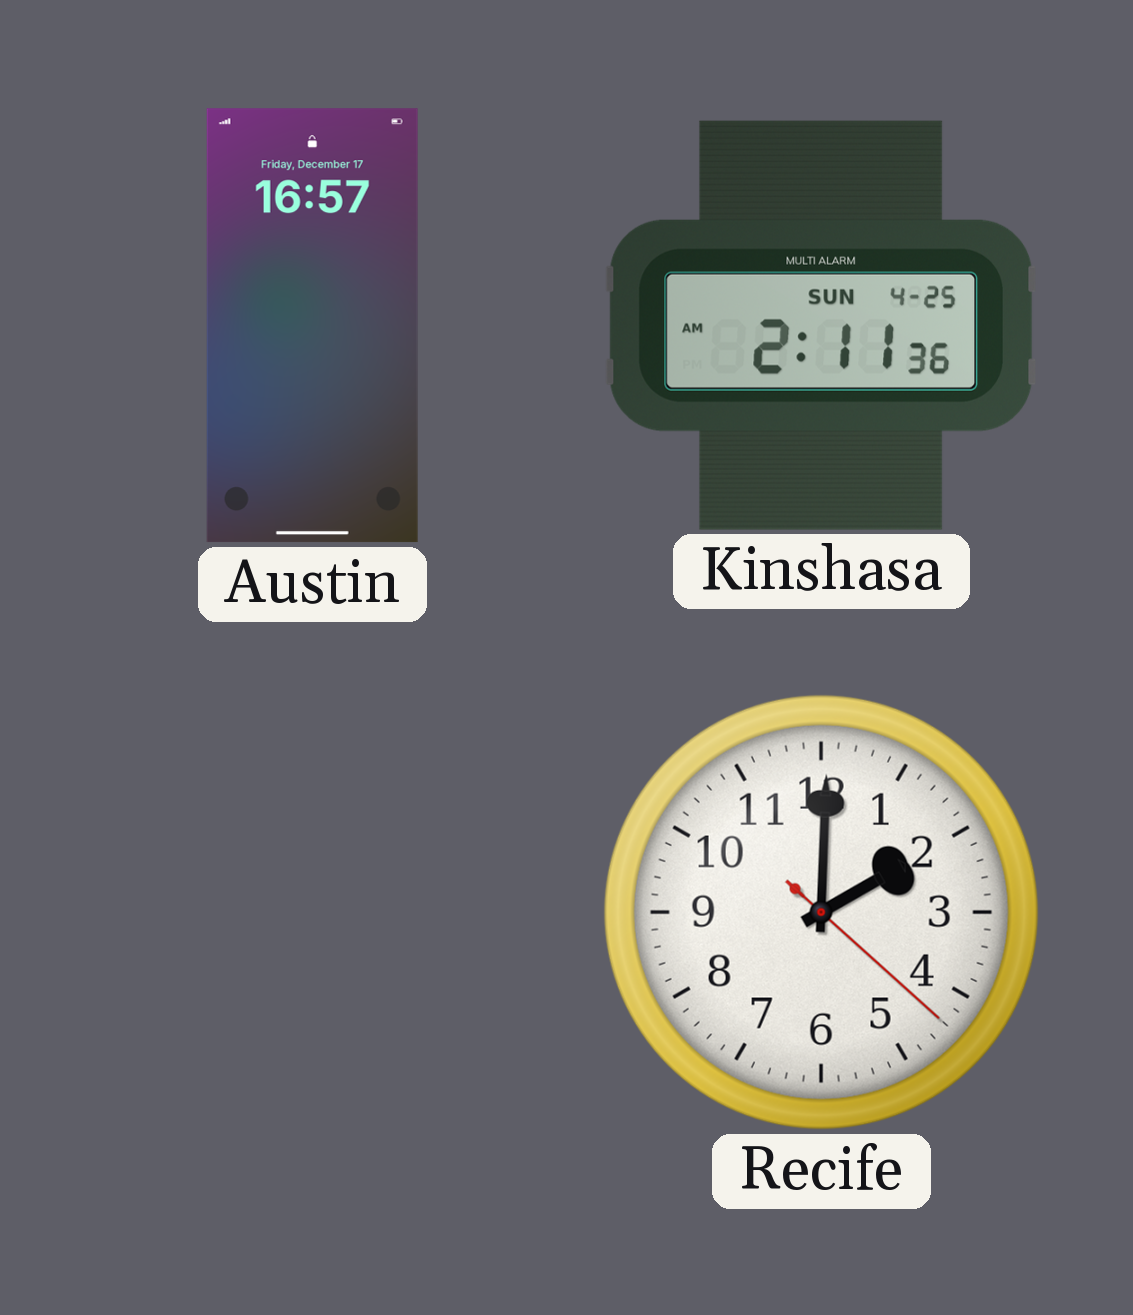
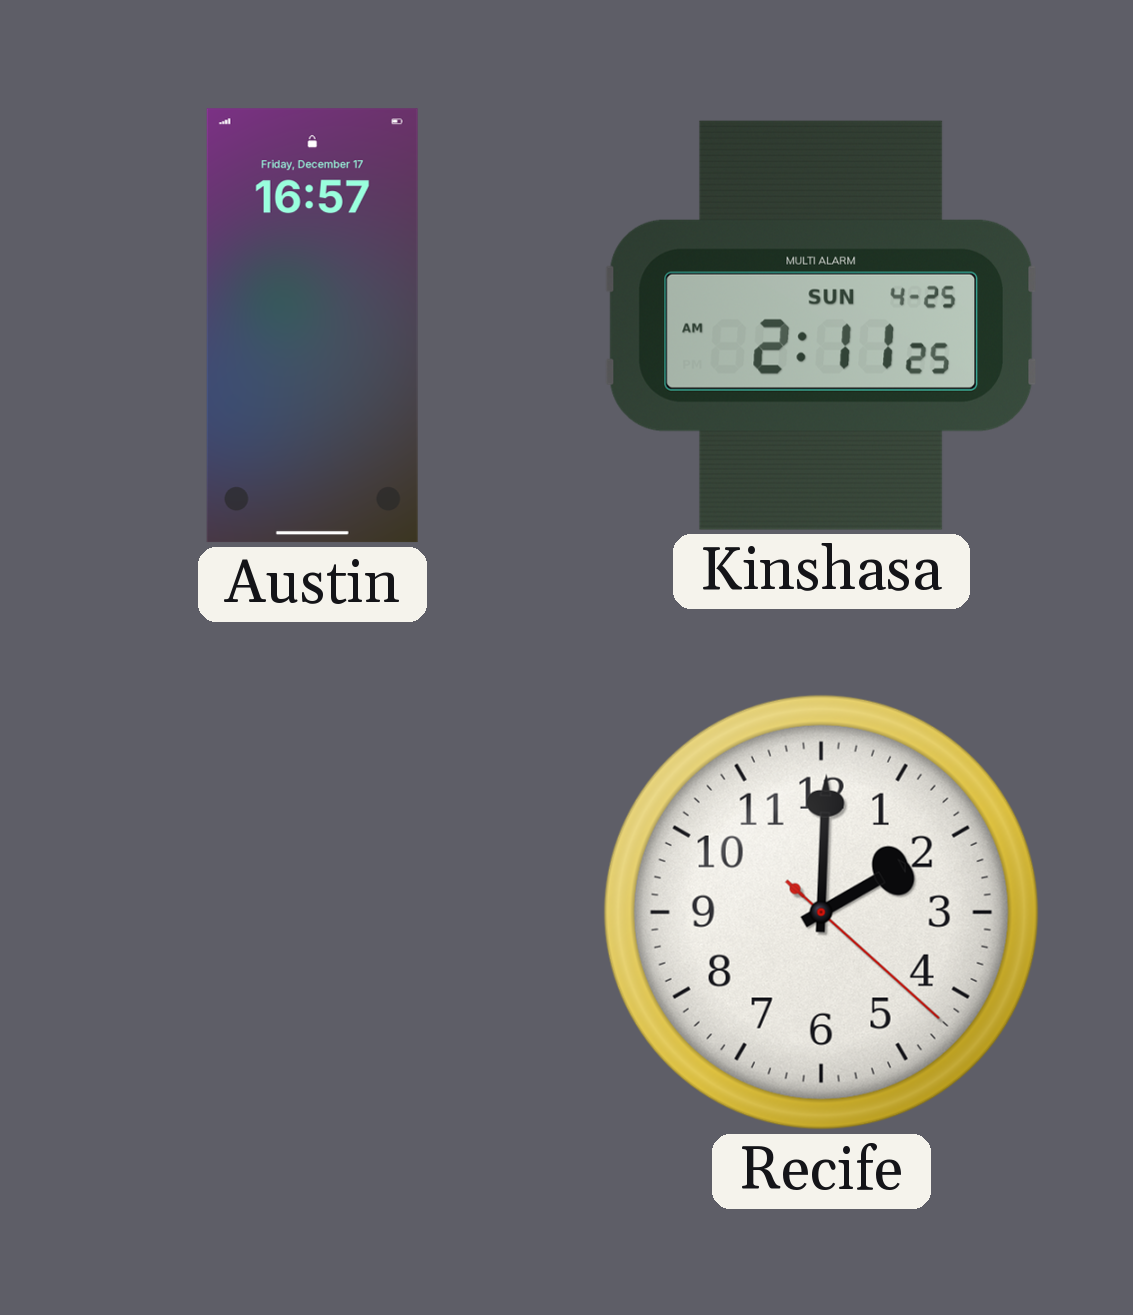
Kinshasa: 2:11:36 AM -> 2:11:25 AM
